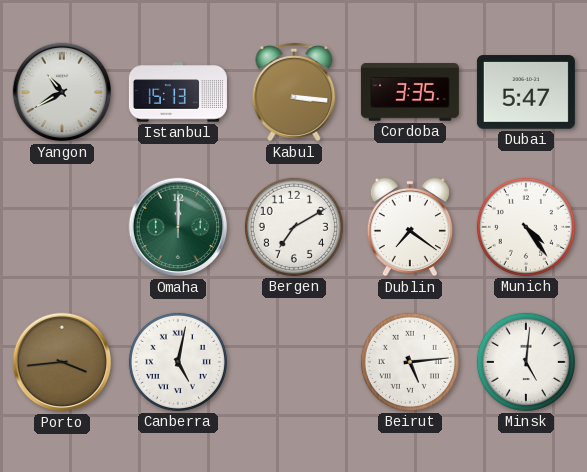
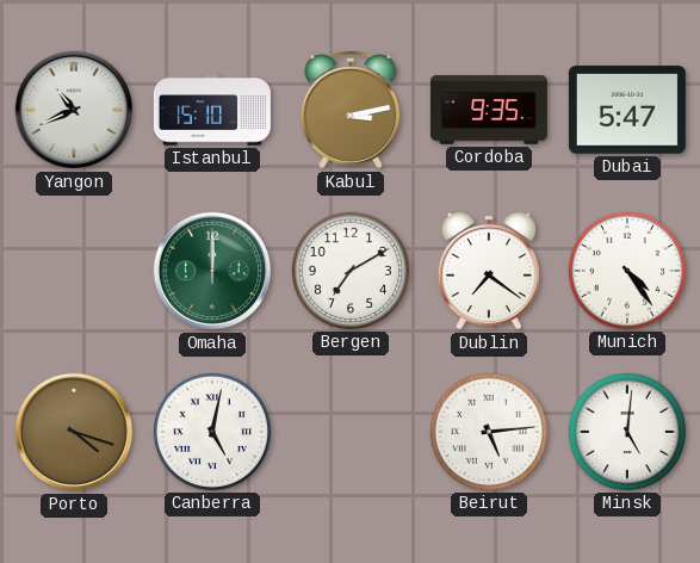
Yangon: 10:40 -> 10:41
Istanbul: 15:13 -> 15:10
Kabul: 3:16 -> 3:13
Cordoba: 3:35 -> 9:35
Porto: 3:44 -> 4:18
